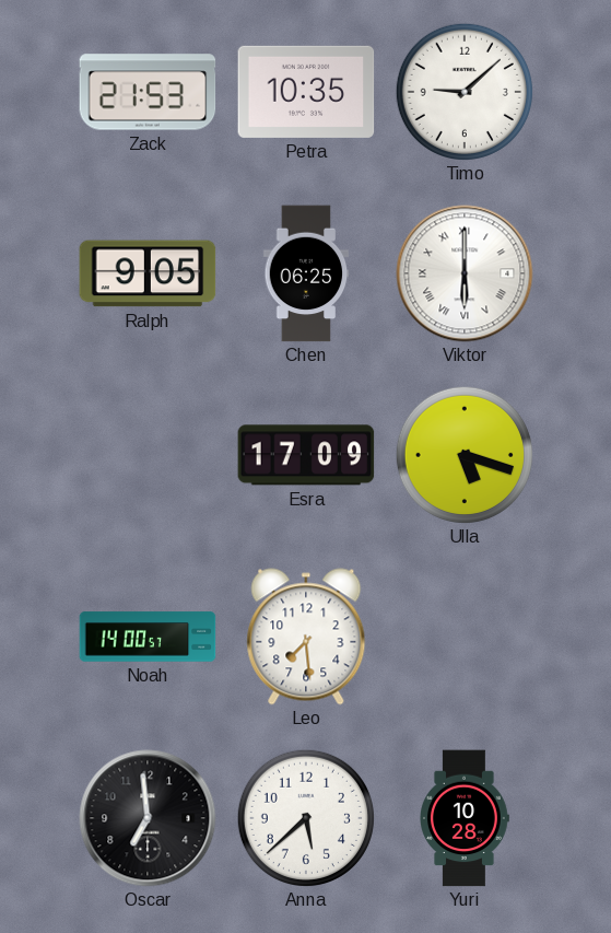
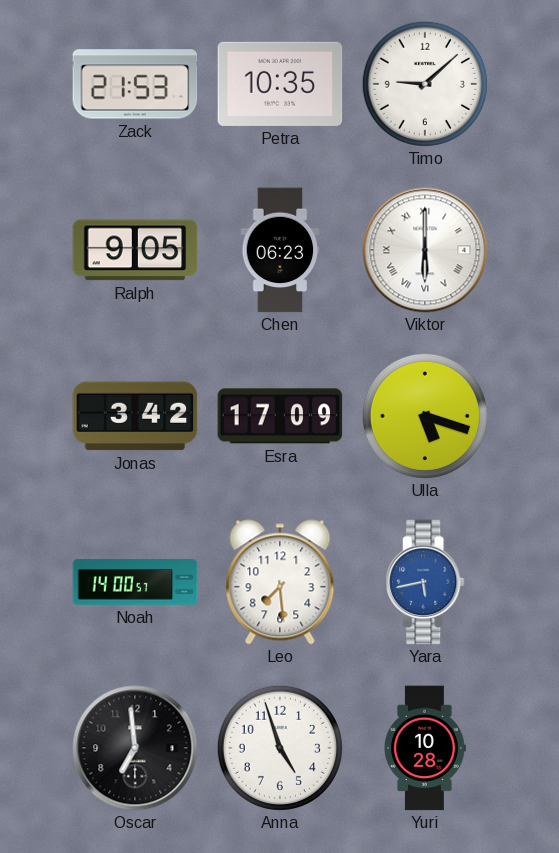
Chen: 06:25 -> 06:23
Jonas: none -> 3:42
Yara: none -> 5:43
Anna: 5:38 -> 4:57
